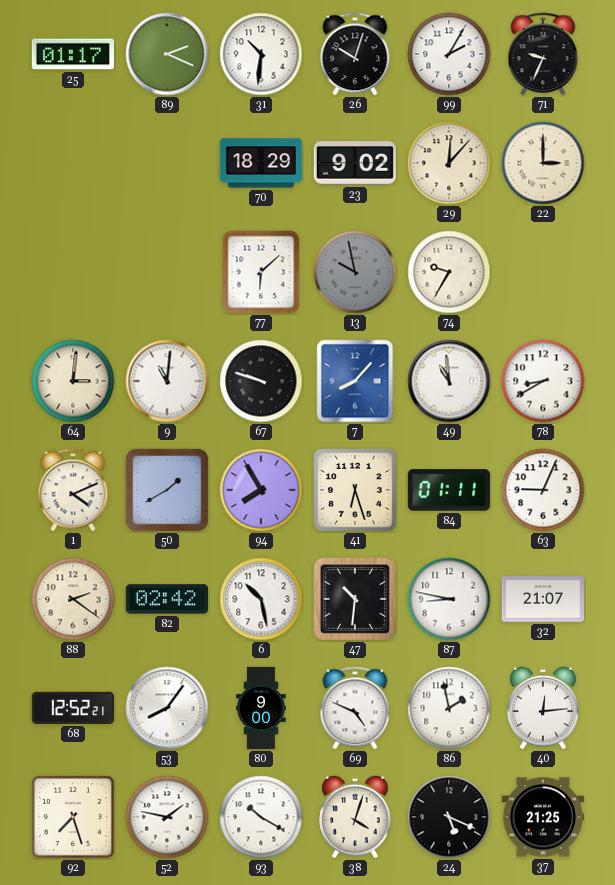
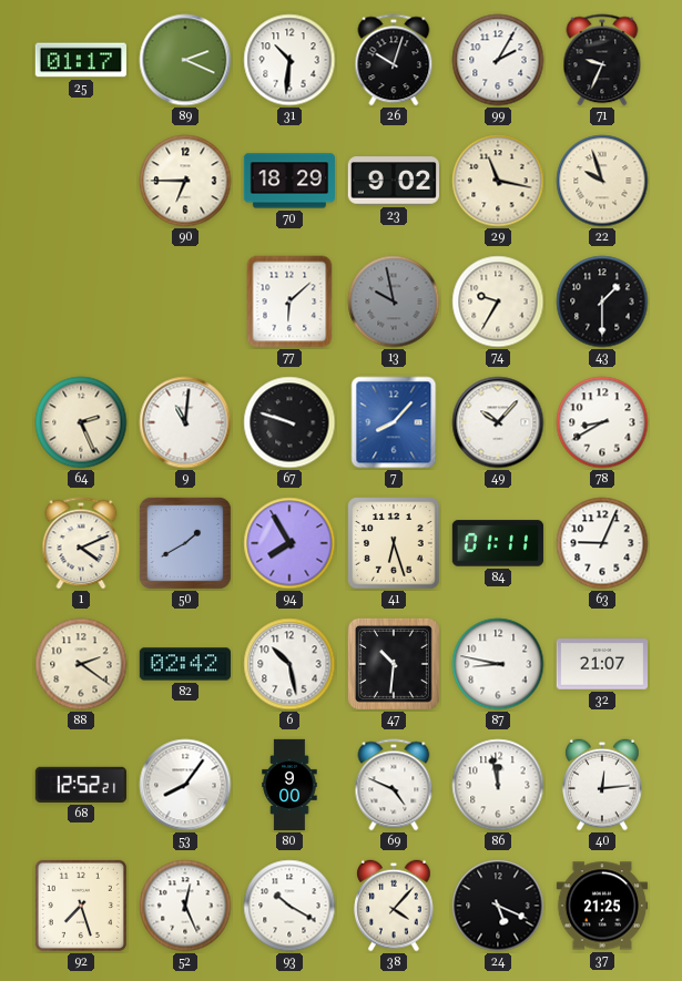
90: none -> 6:45
29: 12:07 -> 11:17
22: 3:00 -> 9:57
43: none -> 1:30
64: 3:01 -> 2:26
49: 10:59 -> 10:07
86: 1:58 -> 11:58
52: 1:47 -> 12:26
38: 4:03 -> 4:07
